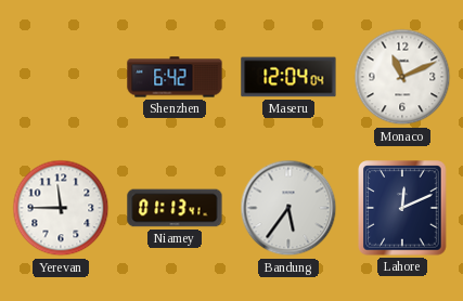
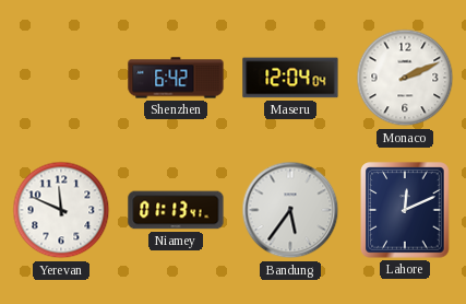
Monaco: 11:11 -> 2:11
Yerevan: 11:45 -> 11:49
